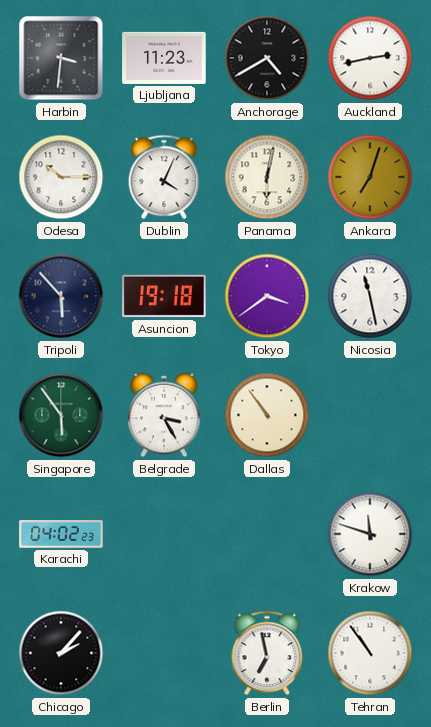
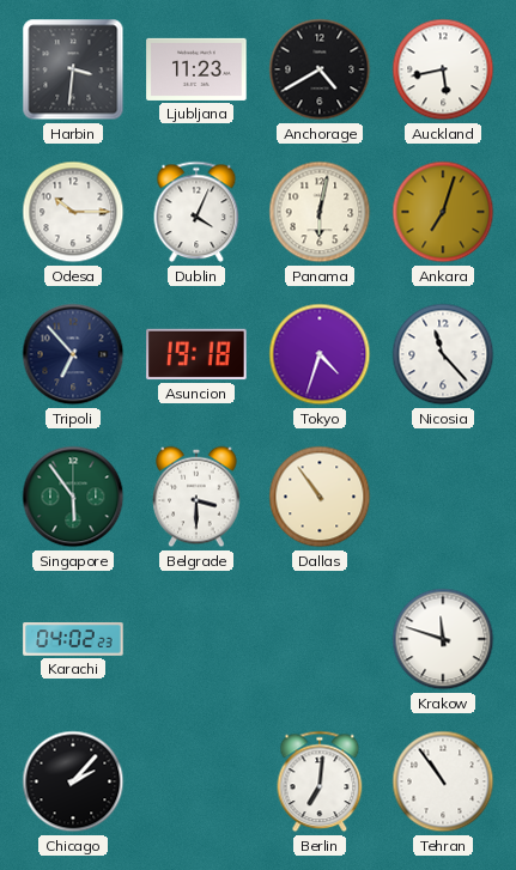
Auckland: 2:43 -> 5:43
Tripoli: 5:53 -> 6:53
Tokyo: 3:39 -> 4:33
Nicosia: 11:28 -> 11:23
Belgrade: 3:25 -> 3:30
Berlin: 6:58 -> 7:01
